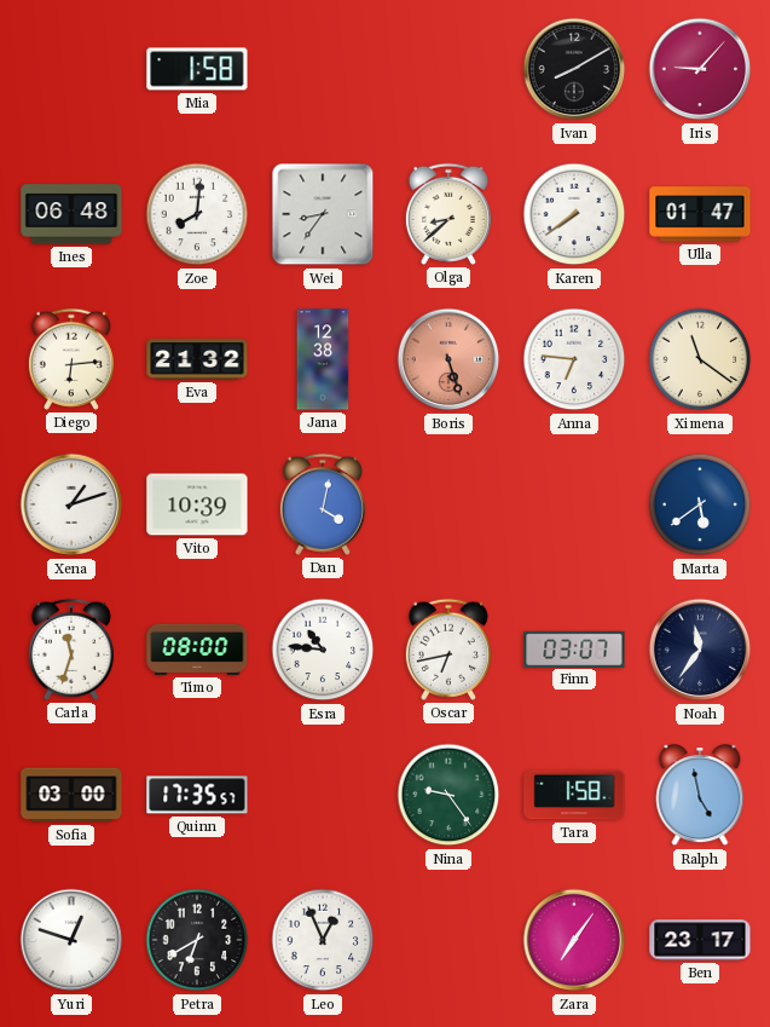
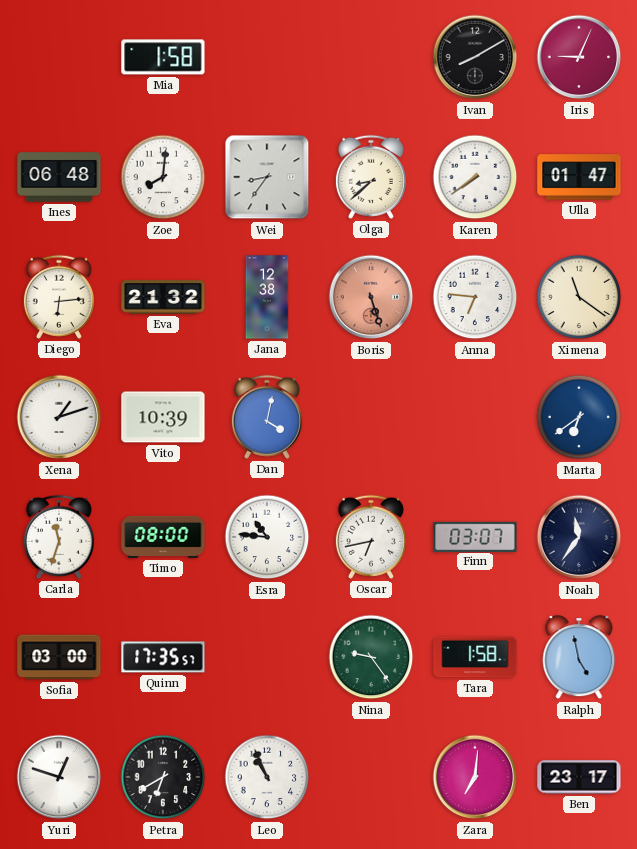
Iris: 9:07 -> 9:04
Marta: 5:39 -> 6:39
Leo: 12:56 -> 10:56
Zara: 7:06 -> 7:01
